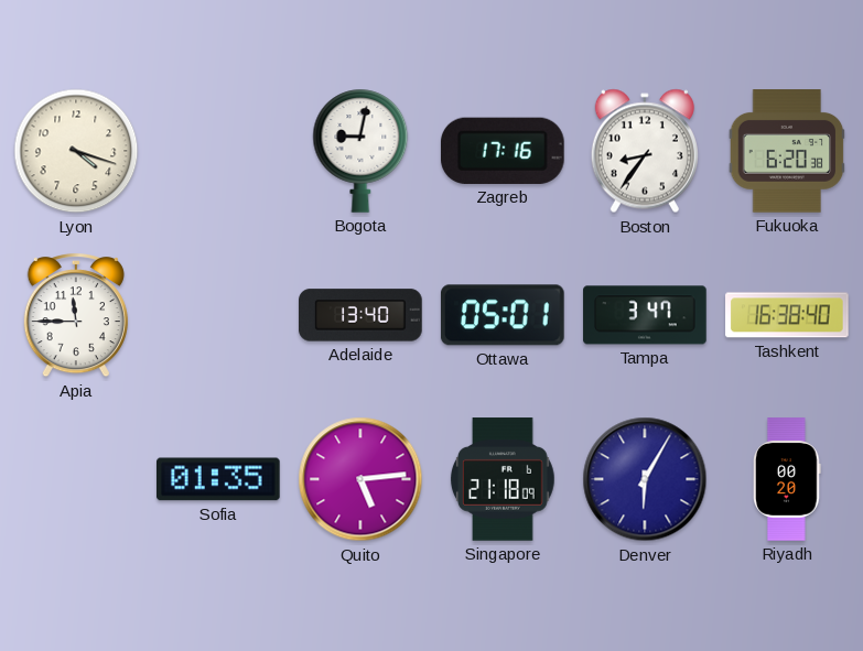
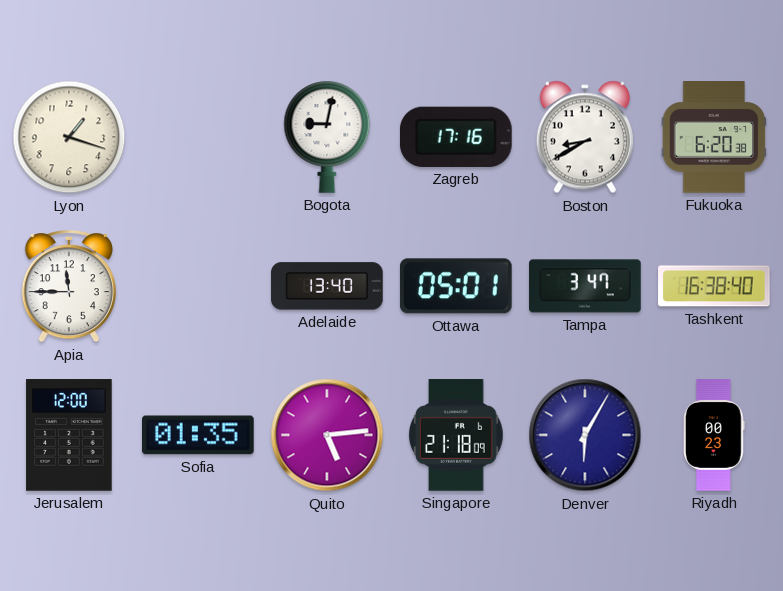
Lyon: 4:18 -> 1:18
Boston: 8:36 -> 8:40
Jerusalem: none -> 12:00
Riyadh: 00:20 -> 00:23
